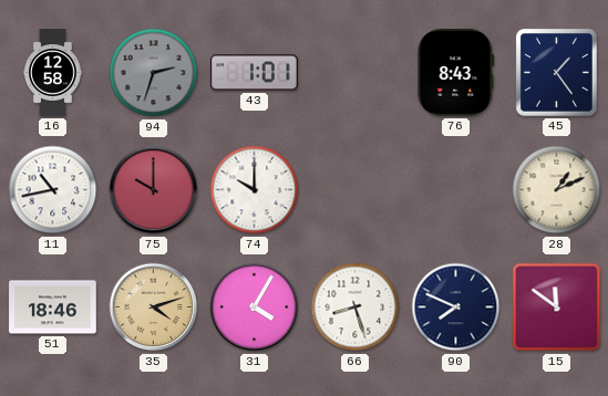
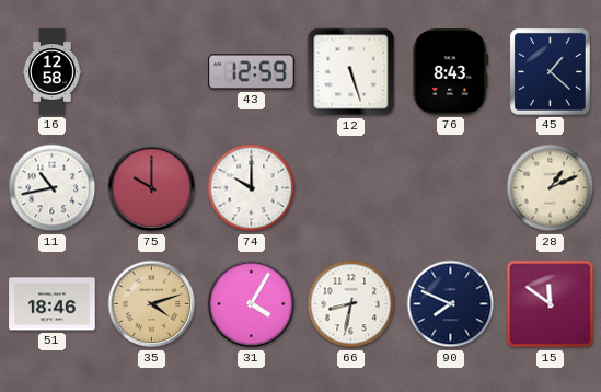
94: 2:33 -> none
43: 1:01 -> 12:59
12: none -> 5:27
45: 1:24 -> 1:22
66: 8:27 -> 8:32
